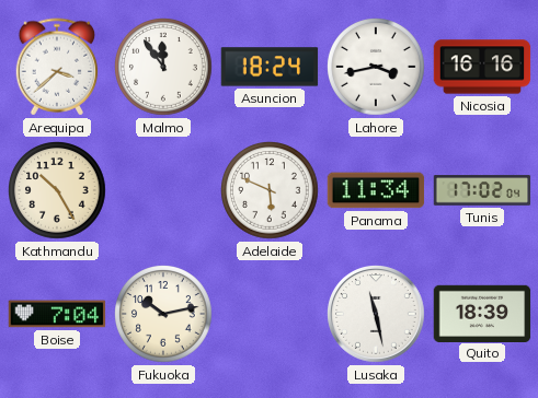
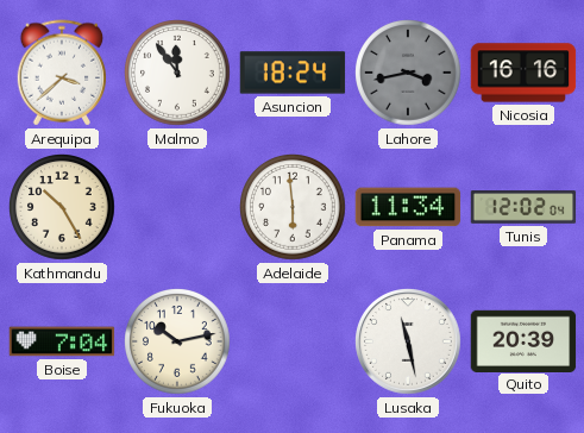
Lahore dial: white -> grey
Adelaide: 5:49 -> 5:59
Tunis: 17:02 -> 12:02
Quito: 18:39 -> 20:39
